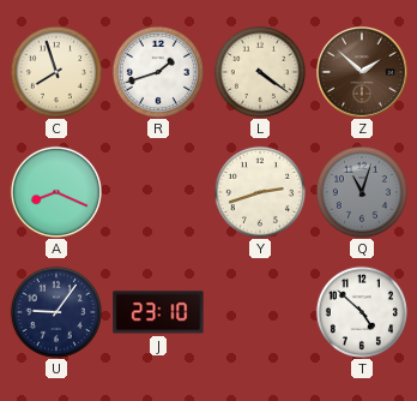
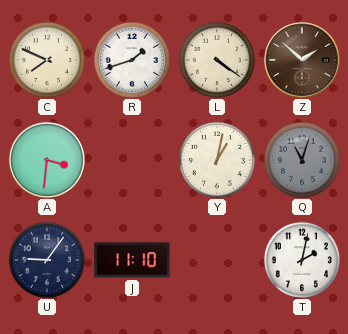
C: 7:57 -> 7:49
A: 8:19 -> 3:31
Y: 2:42 -> 1:02
J: 23:10 -> 11:10
T: 4:52 -> 2:02
